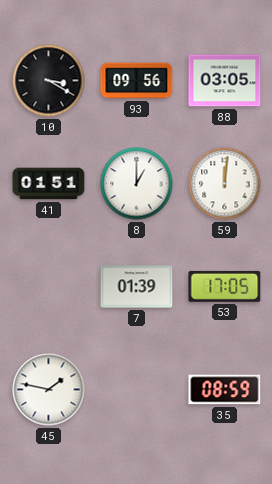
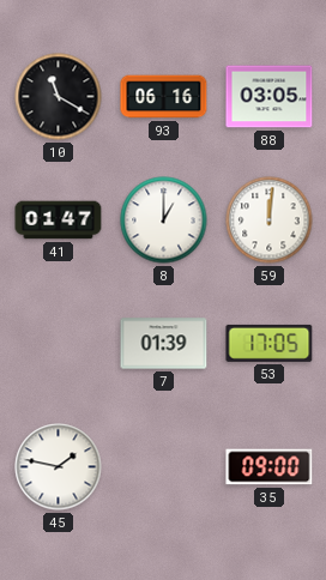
10: 3:20 -> 11:20
93: 09:56 -> 06:16
41: 01:51 -> 01:47
35: 08:59 -> 09:00
